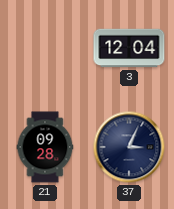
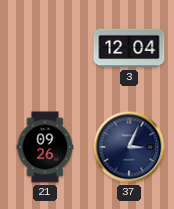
21: 09:28 -> 09:26
